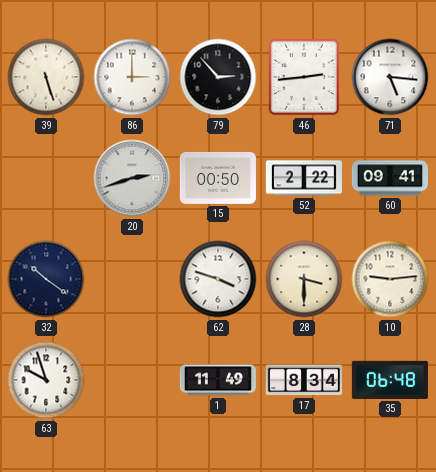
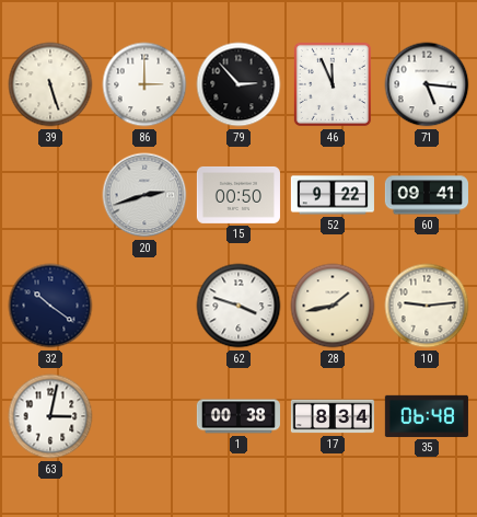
46: 2:44 -> 11:56
52: 2:22 -> 9:22
28: 3:30 -> 1:43
63: 9:57 -> 3:02
1: 11:49 -> 00:38
